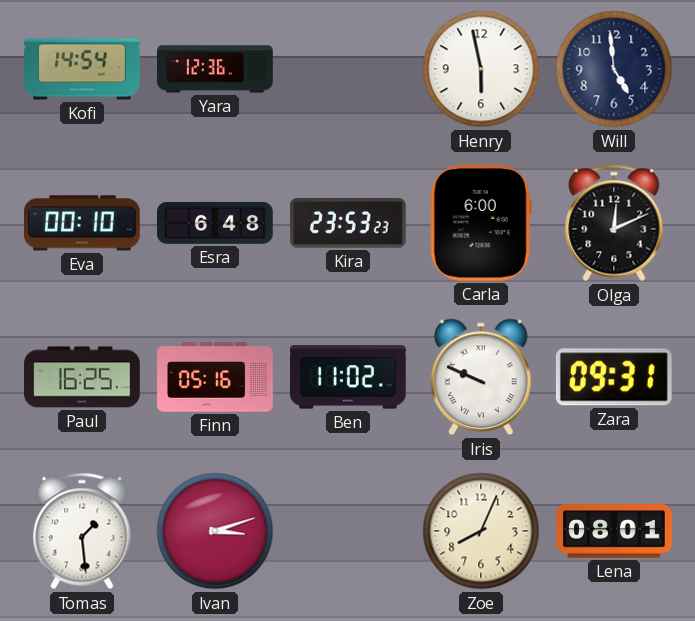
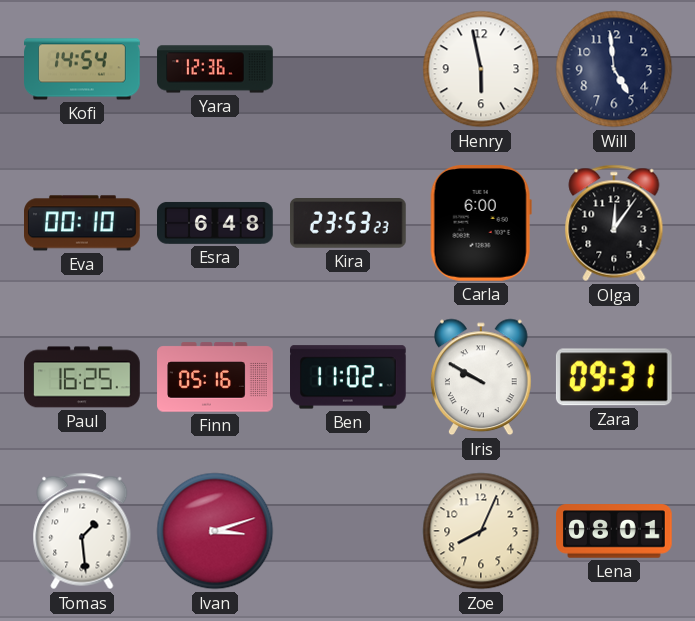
Olga: 12:11 -> 12:06
Iris: 9:49 -> 9:50
